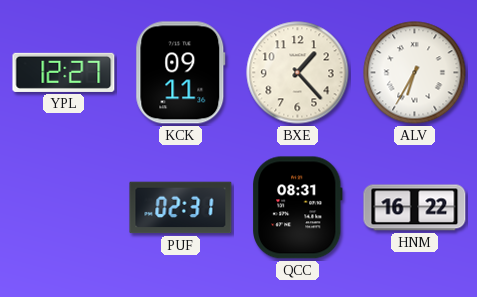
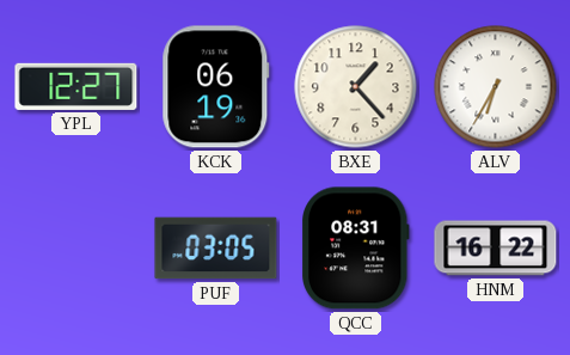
KCK: 09:11 -> 06:19
PUF: 02:31 -> 03:05
